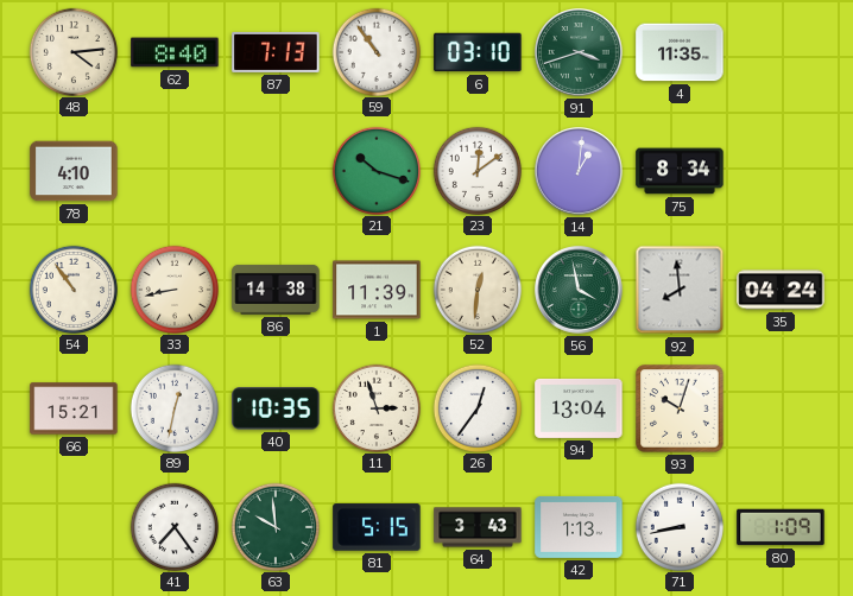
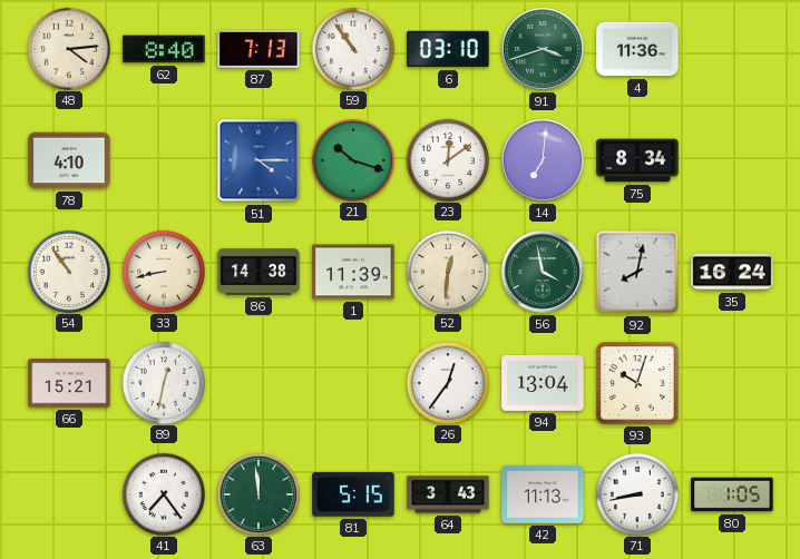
4: 11:35 -> 11:36
51: none -> 4:15
14: 1:01 -> 7:01
92: 7:59 -> 8:02
35: 04:24 -> 16:24
40: 10:35 -> none
11: 2:57 -> none
63: 9:59 -> 11:59
42: 1:13 -> 11:13
80: 1:09 -> 1:05
